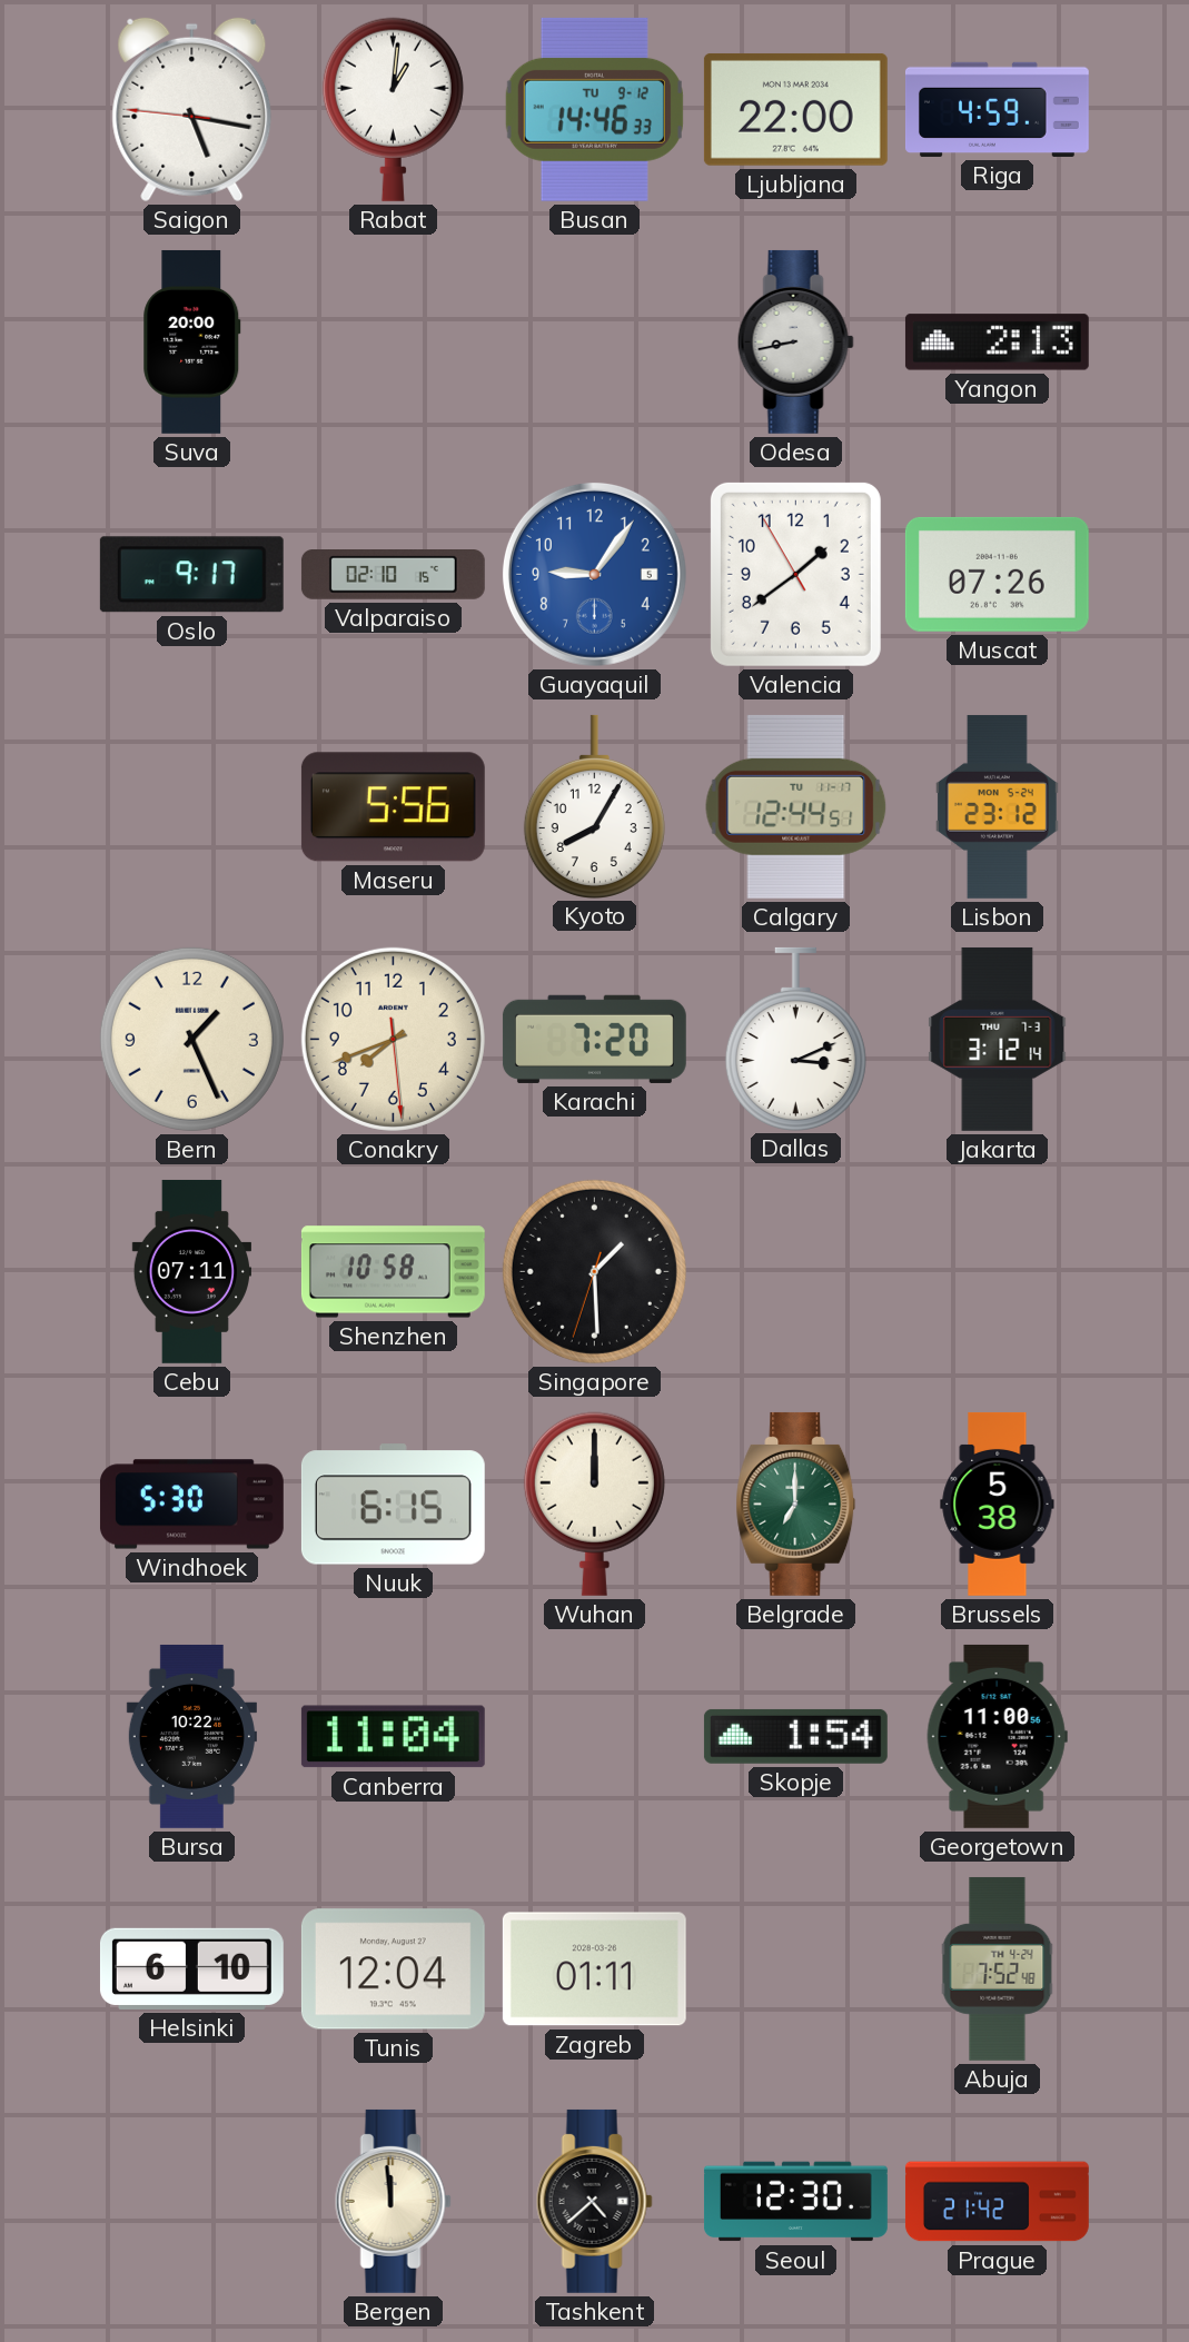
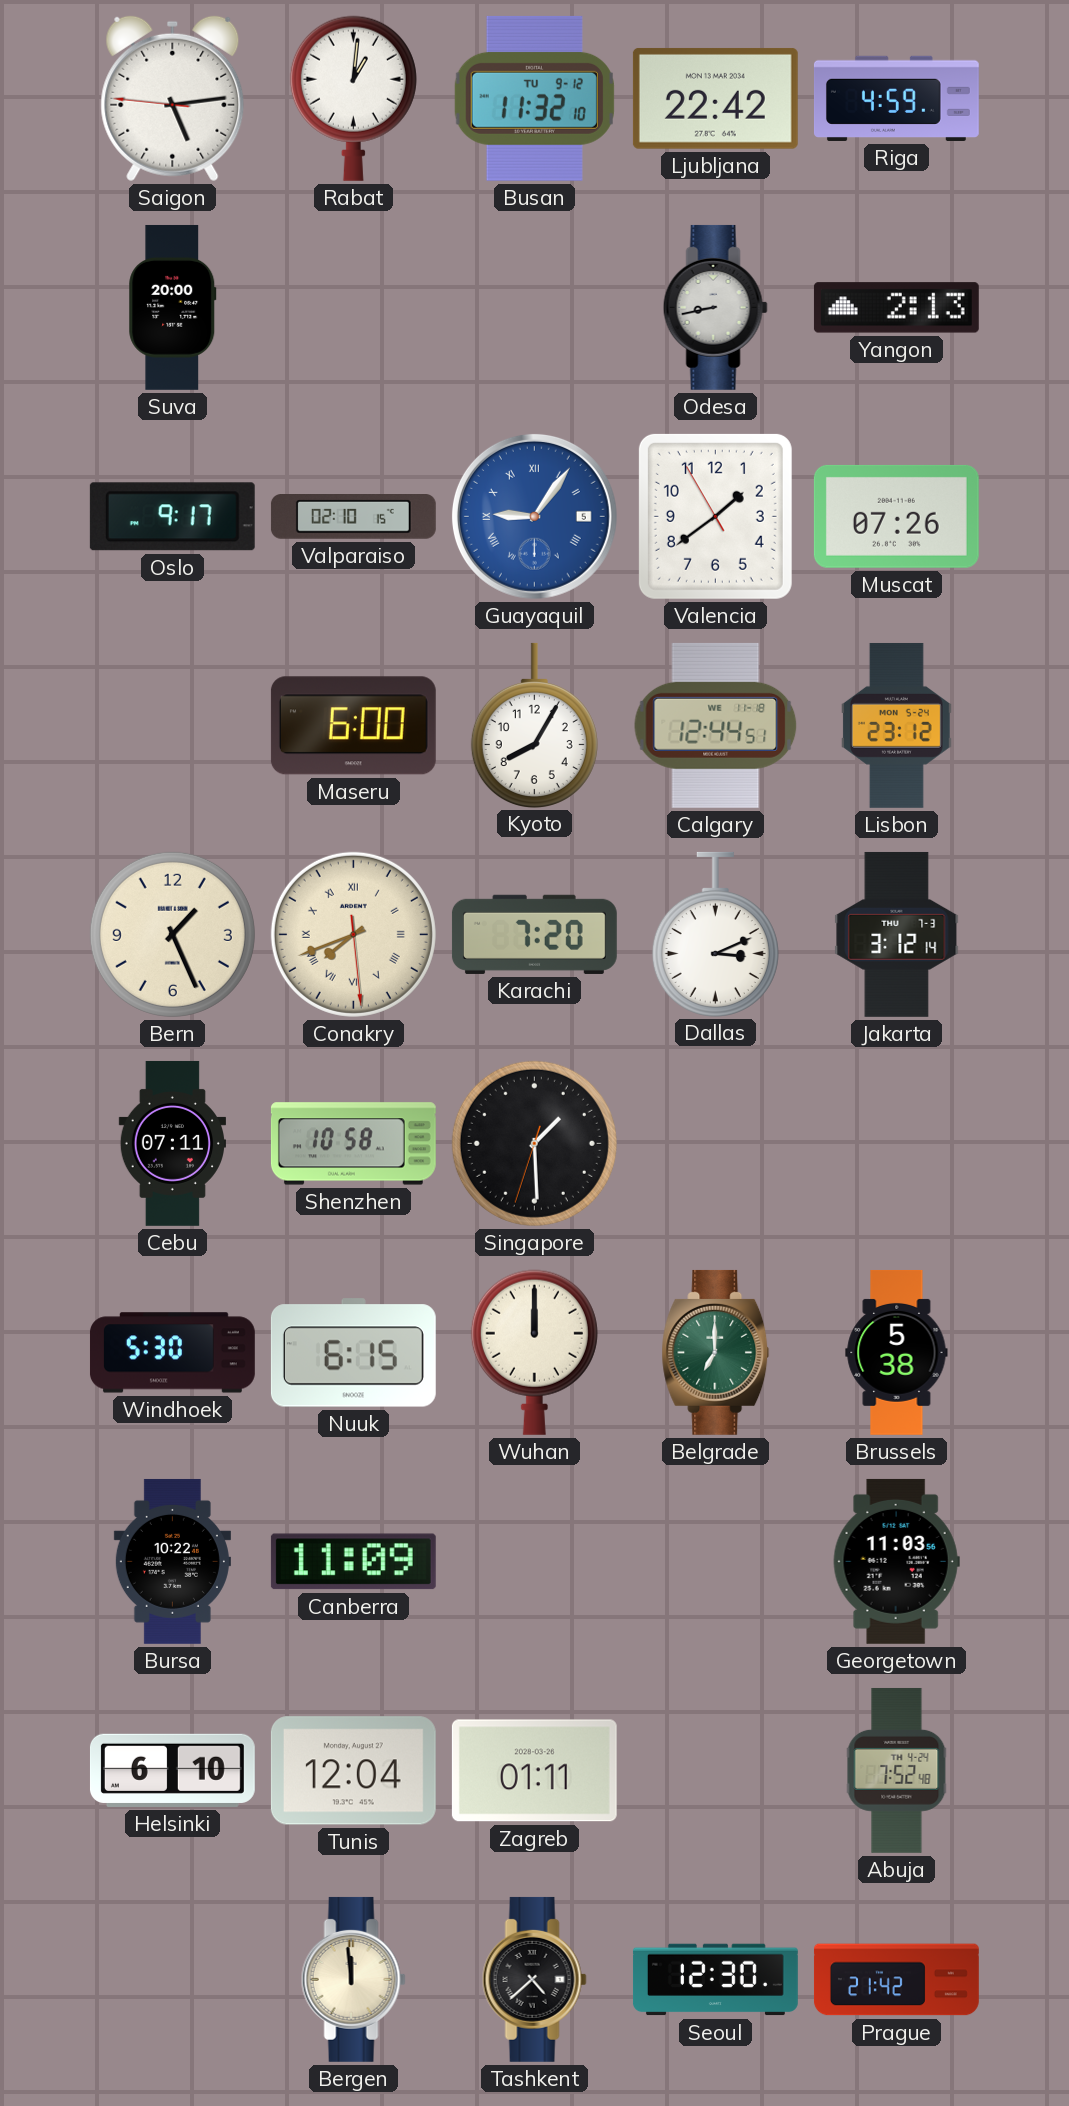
Saigon: 5:16 -> 5:13
Busan: 14:46 -> 11:32
Ljubljana: 22:00 -> 22:42
Guayaquil numerals: Arabic -> Roman
Maseru: 5:56 -> 6:00
Calgary date: TU 11-17 -> WE 11-18
Conakry numerals: Arabic -> Roman
Canberra: 11:04 -> 11:09
Skopje: 1:54 -> none
Georgetown: 11:00 -> 11:03
